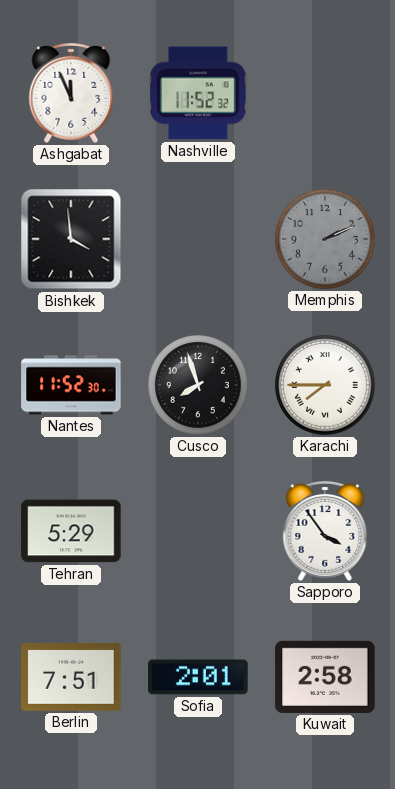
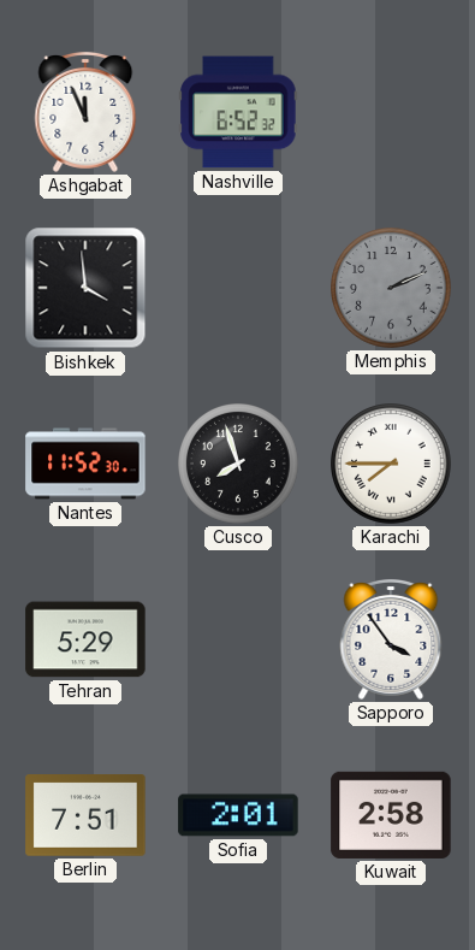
Nashville: 11:52 -> 6:52
